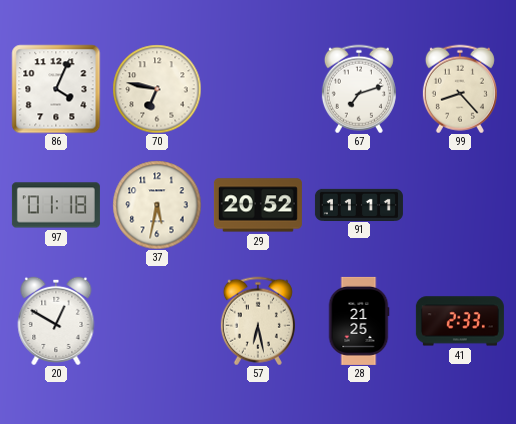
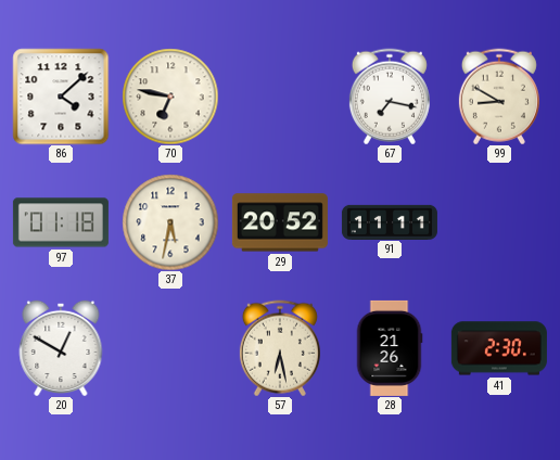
86: 4:04 -> 4:08
67: 7:12 -> 7:17
99: 8:23 -> 8:50
28: 21:25 -> 21:26
41: 2:33 -> 2:30
